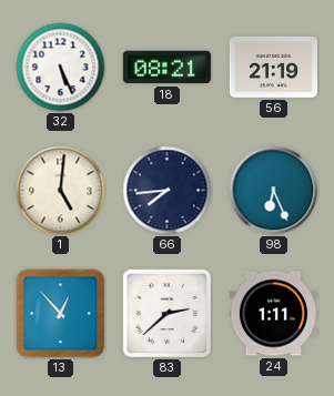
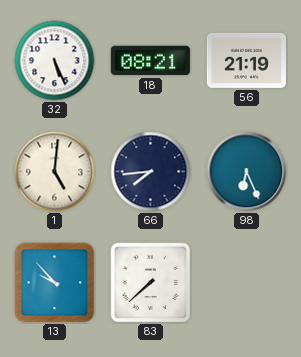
13: 12:53 -> 9:53
83: 2:38 -> 7:38
24: 1:11 -> none
